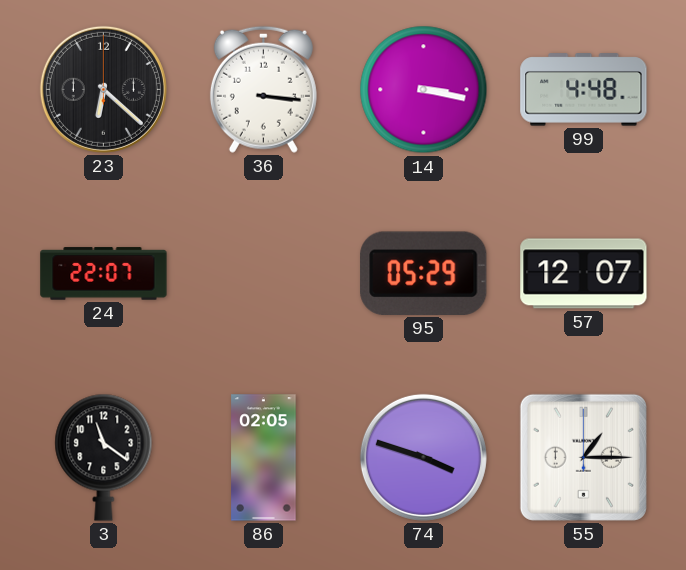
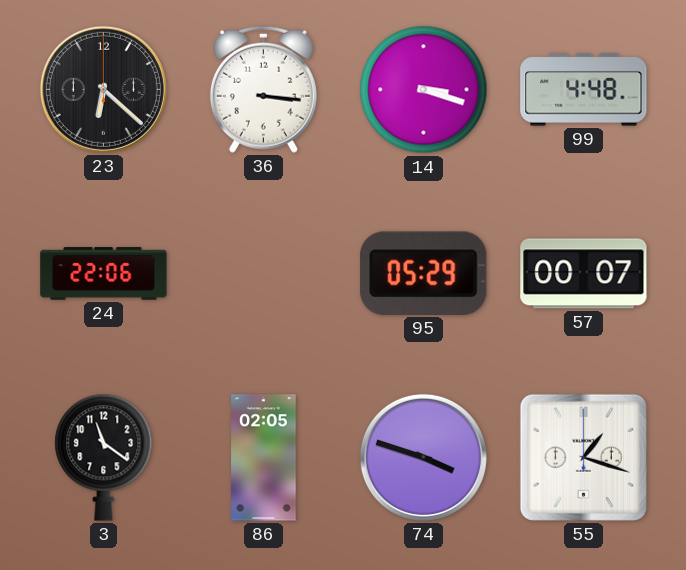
14: 3:17 -> 3:18
24: 22:07 -> 22:06
57: 12:07 -> 00:07
55: 1:15 -> 1:18
